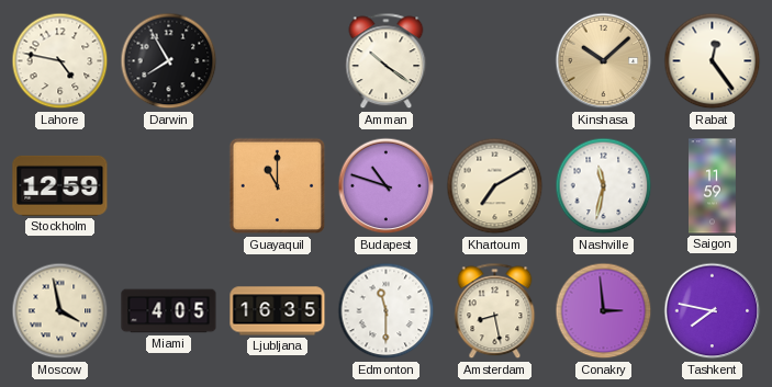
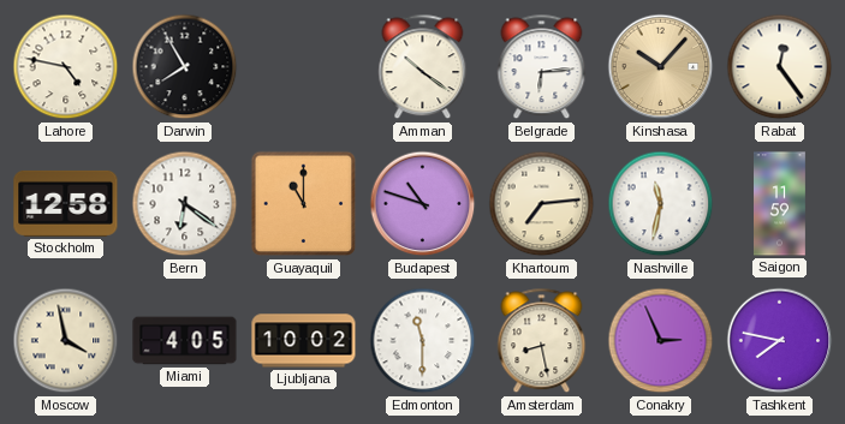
Belgrade: none -> 6:14
Kinshasa: 10:08 -> 10:07
Stockholm: 12:59 -> 12:58
Bern: none -> 6:21
Khartoum: 7:10 -> 7:14
Ljubljana: 16:35 -> 10:02
Conakry: 2:59 -> 2:56
